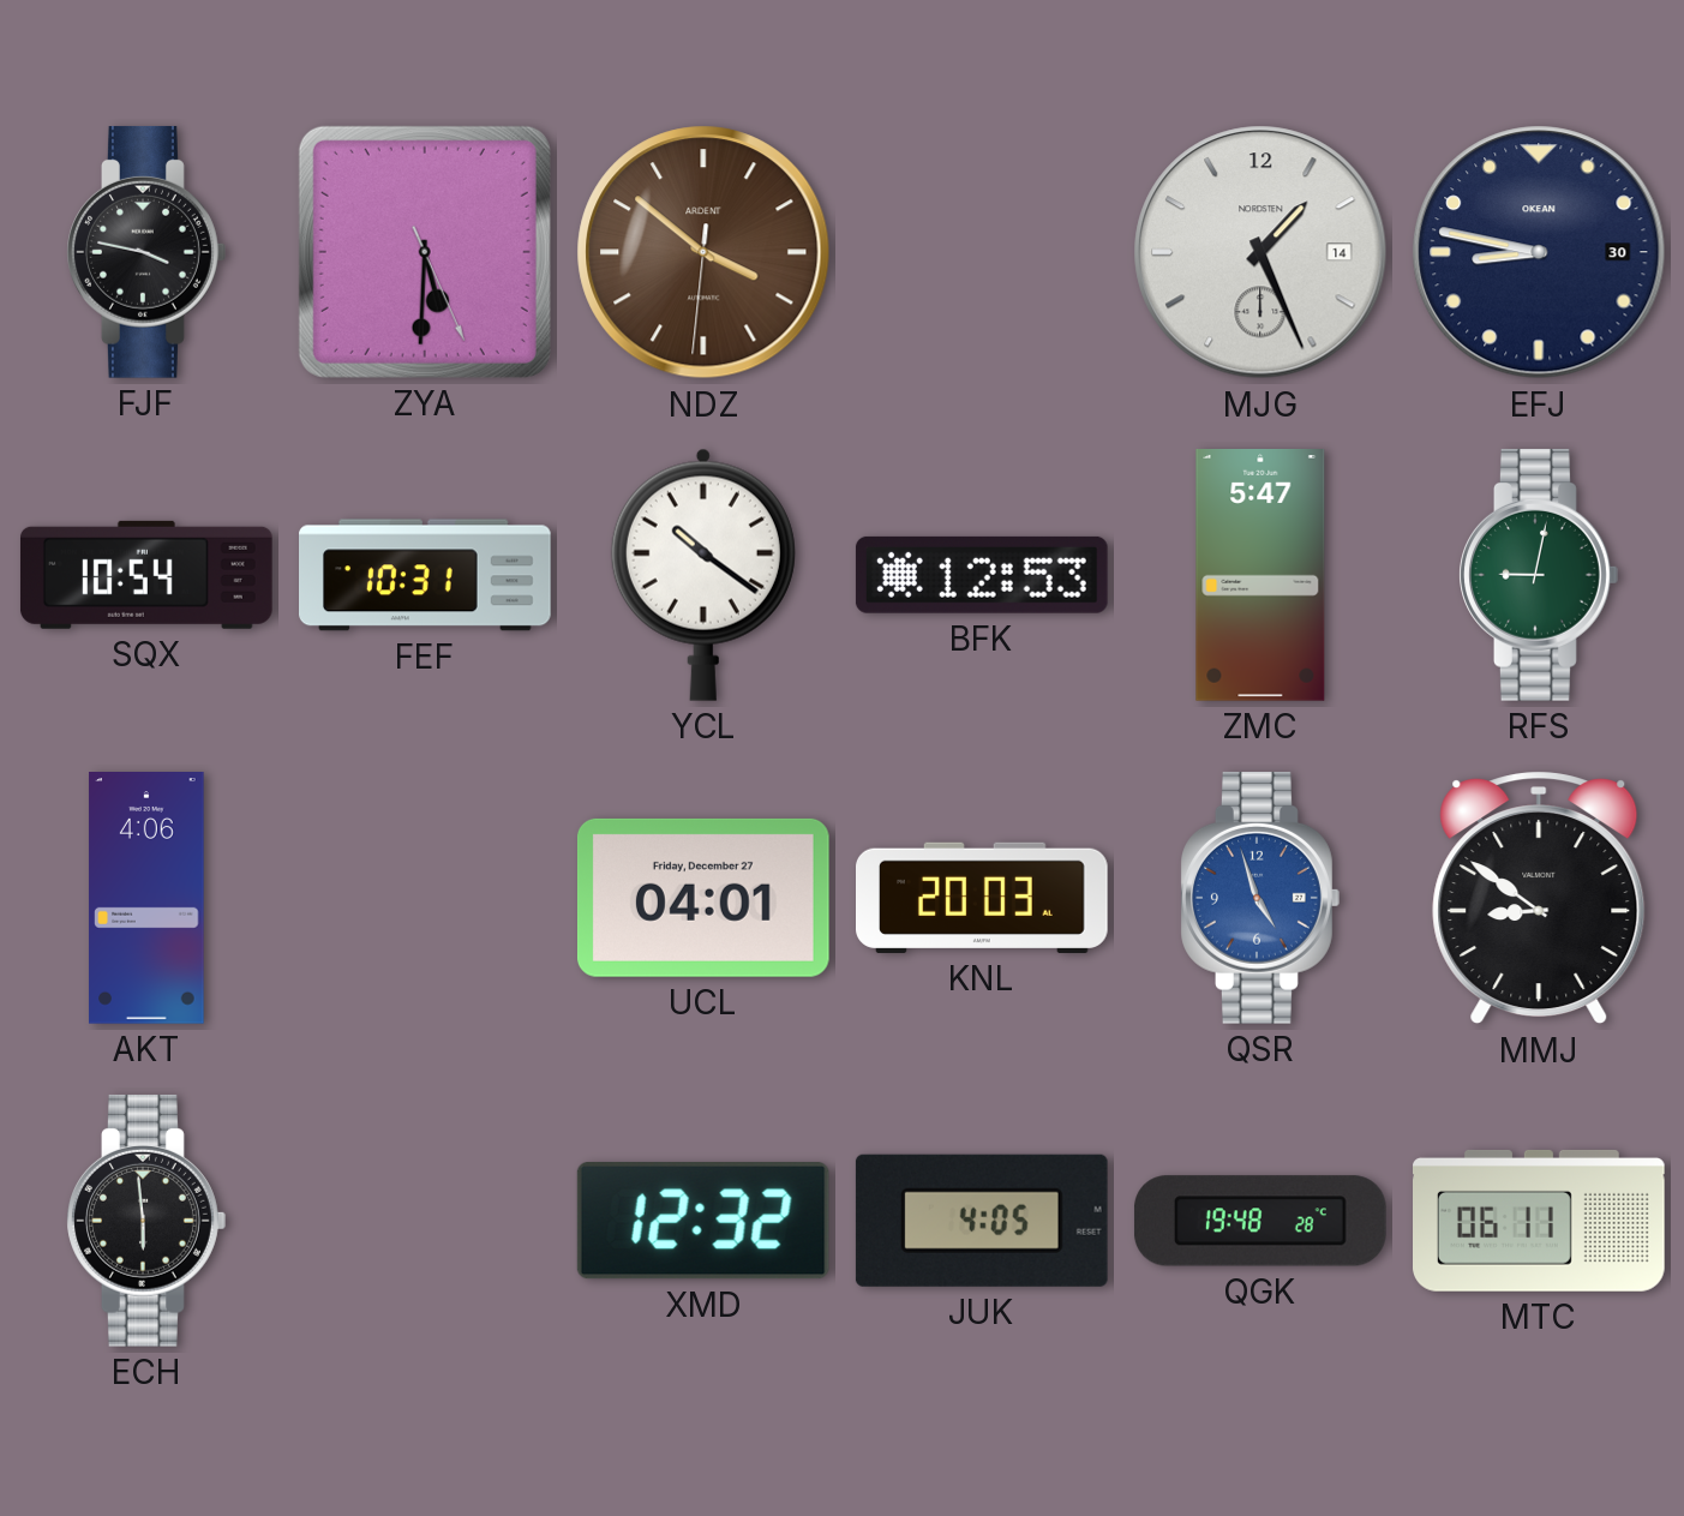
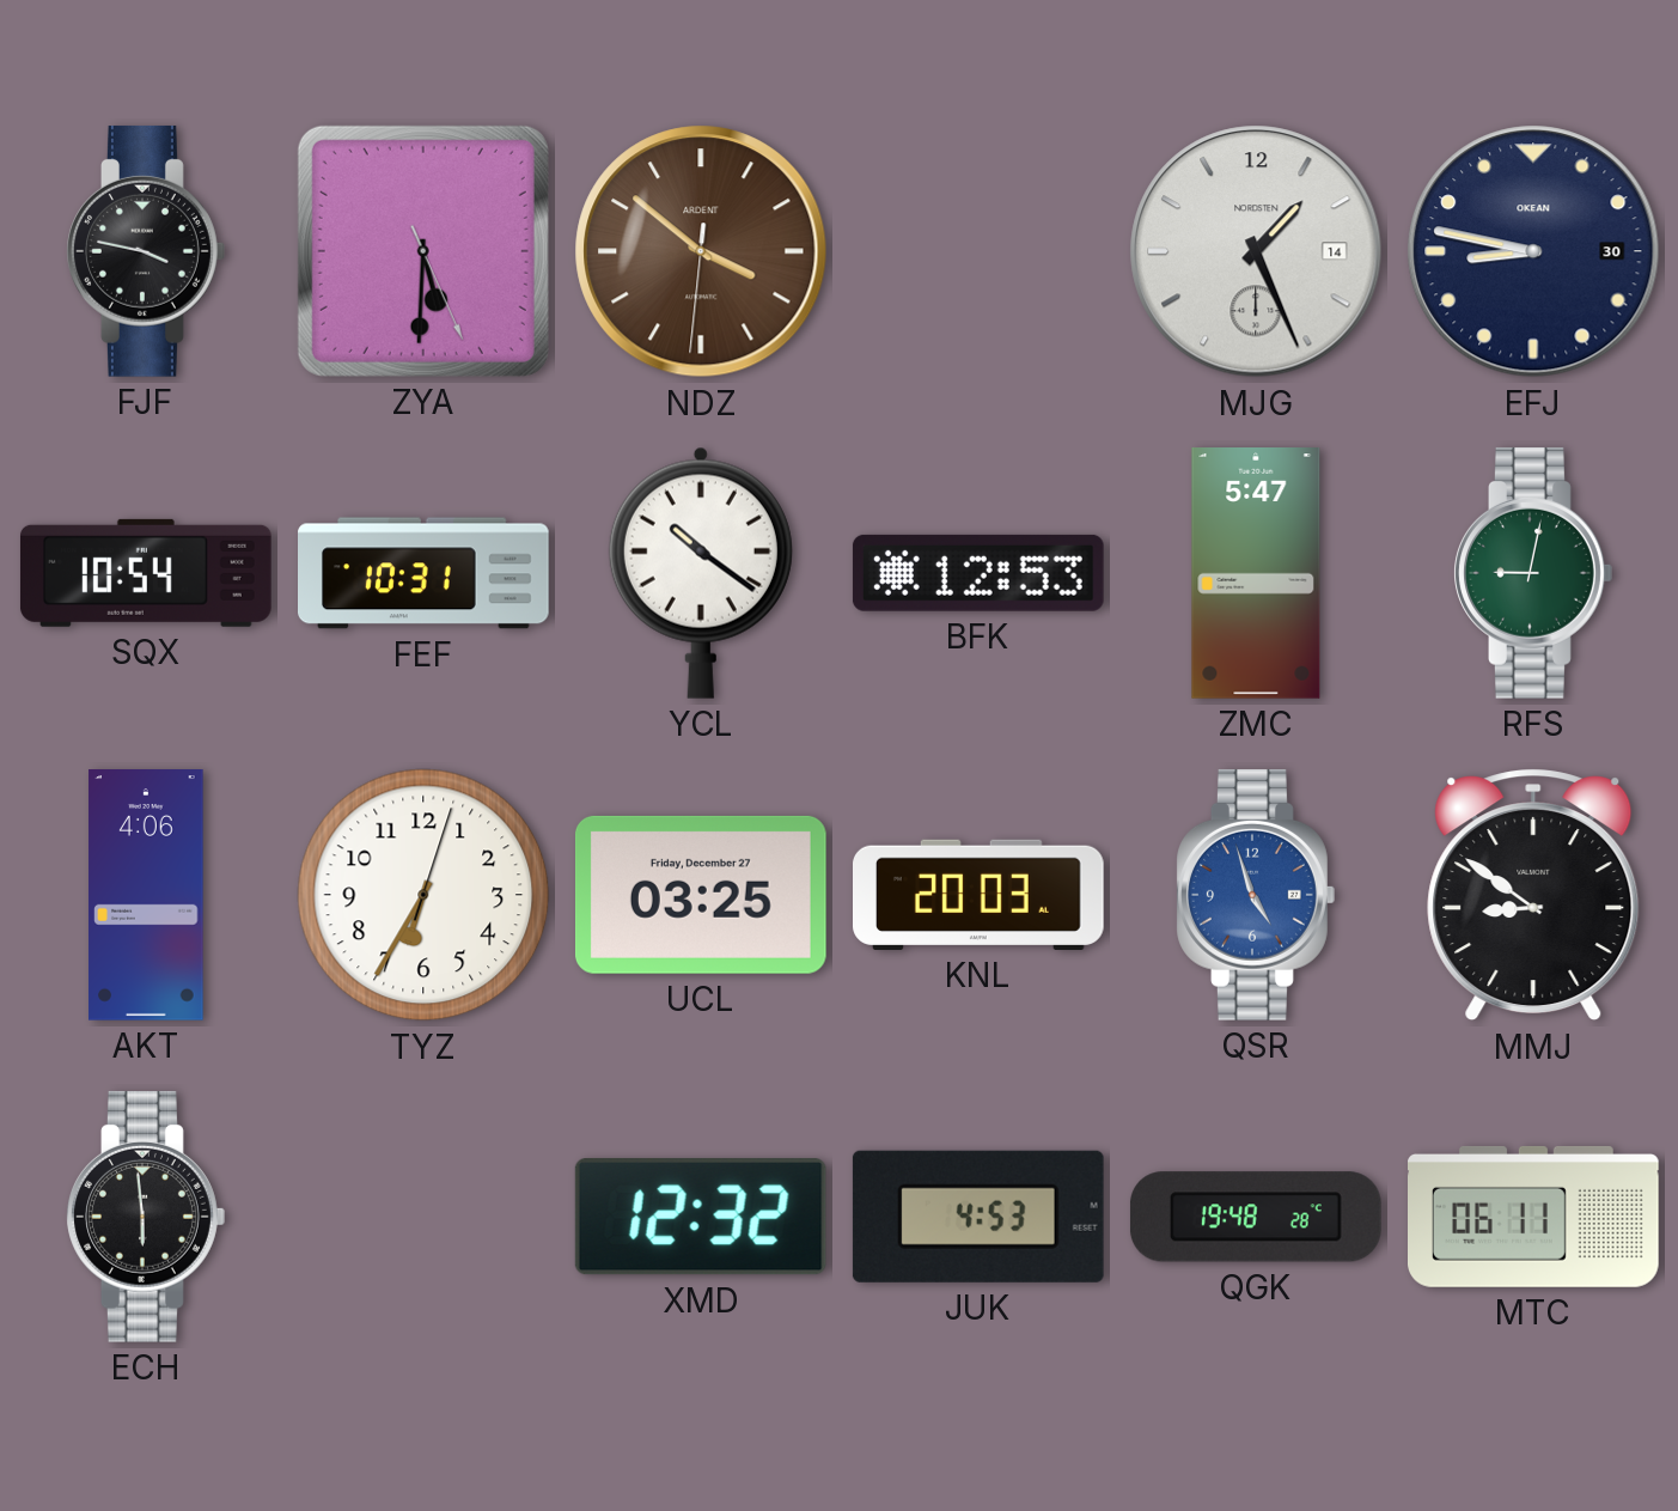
TYZ: none -> 6:35
UCL: 04:01 -> 03:25
JUK: 4:05 -> 4:53
